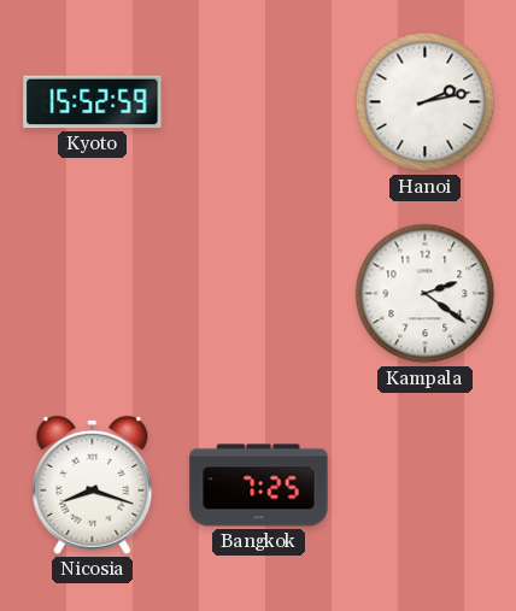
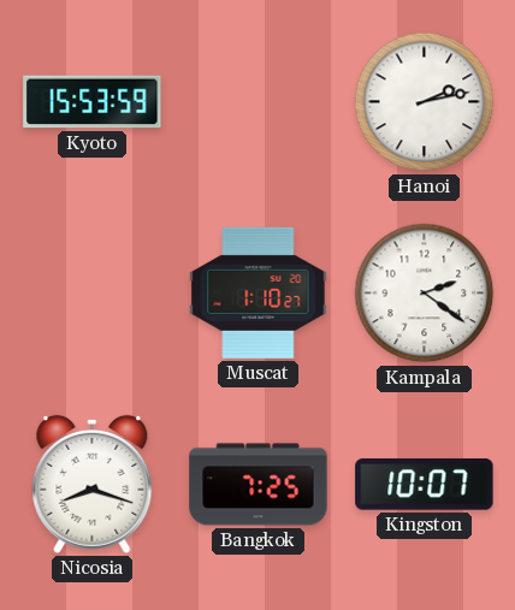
Kyoto: 15:52 -> 15:53
Muscat: none -> 1:10
Kingston: none -> 10:07
